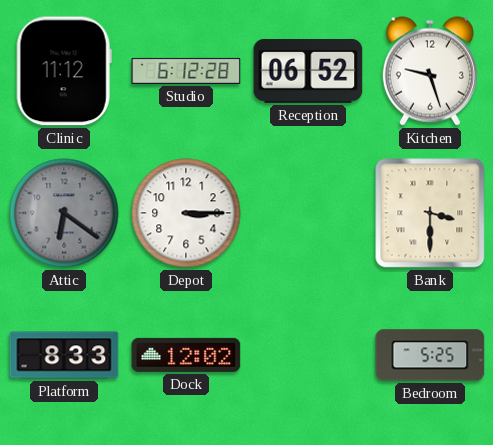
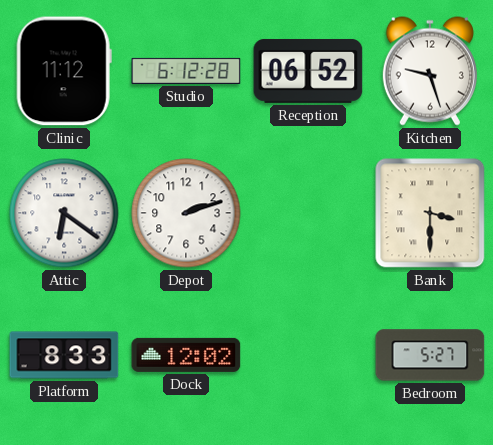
Attic dial: grey -> white
Depot: 3:15 -> 2:12
Bedroom: 5:25 -> 5:27
